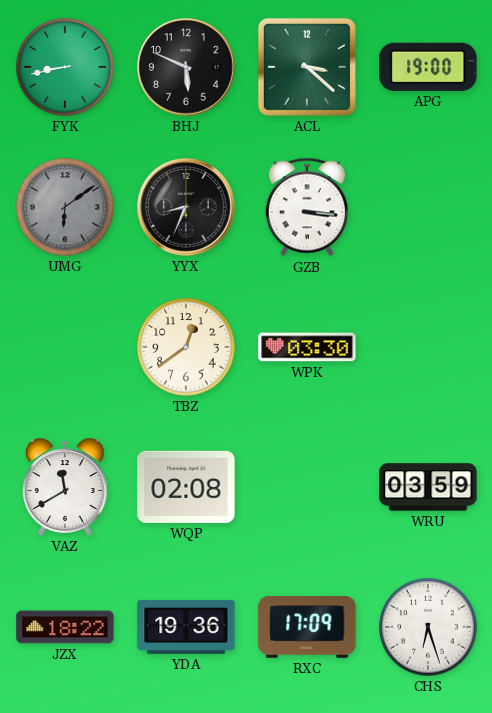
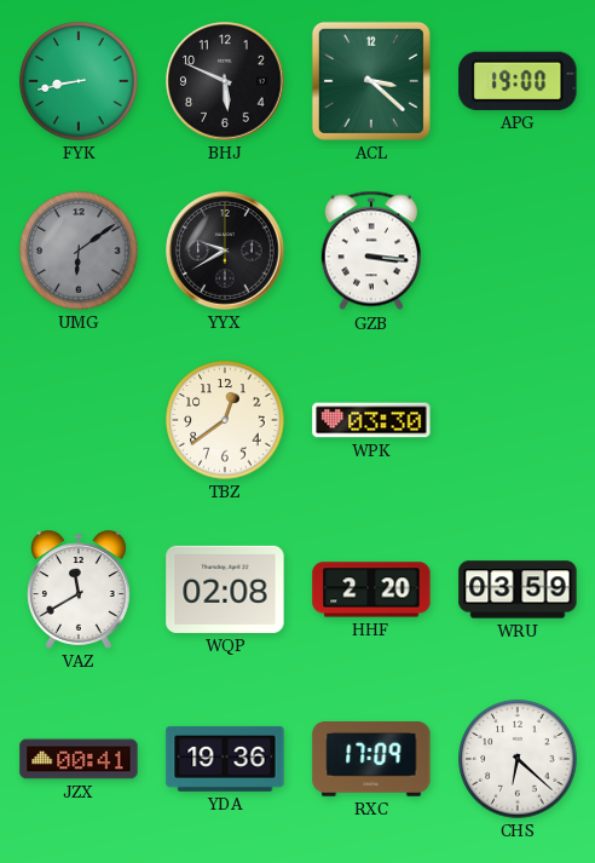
YYX: 8:34 -> 9:40
HHF: none -> 2:20
JZX: 18:22 -> 00:41
CHS: 6:27 -> 6:22
